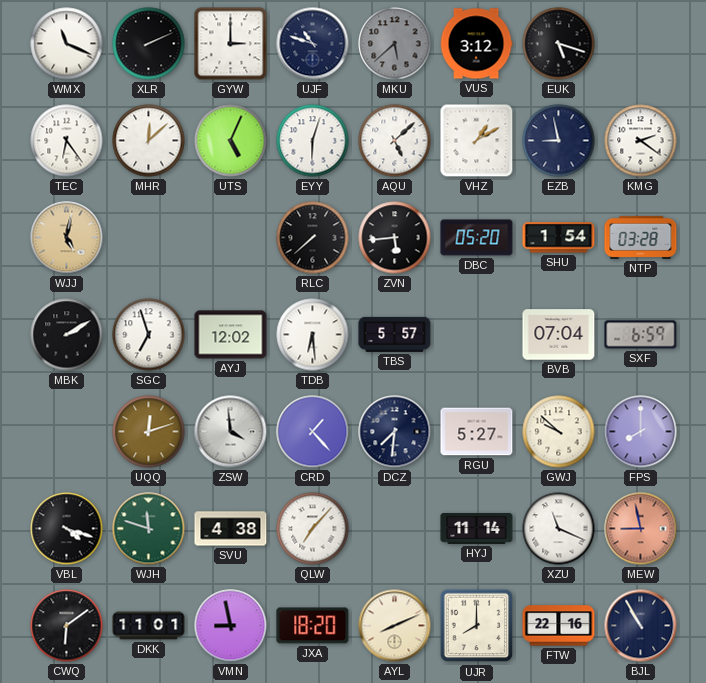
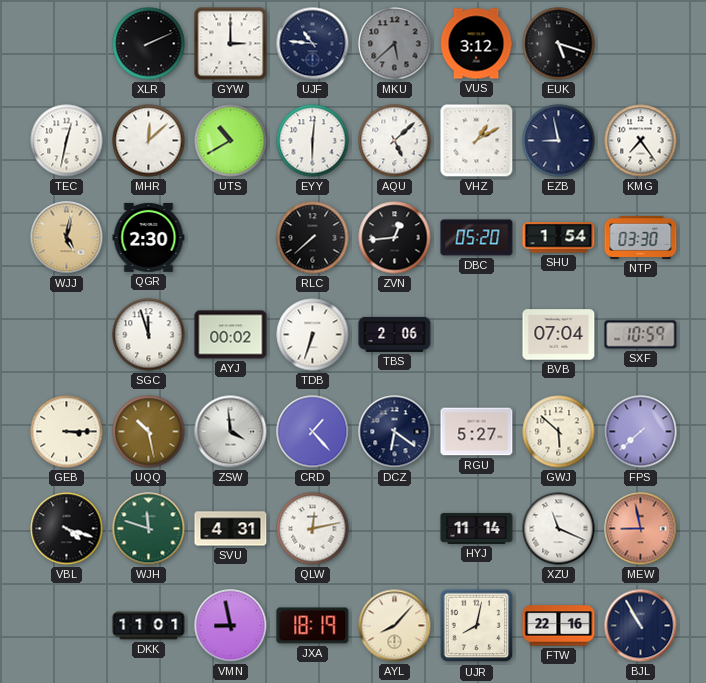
WMX: 11:19 -> none
UJF: 10:48 -> 10:46
TEC: 6:24 -> 12:32
UTS: 5:04 -> 10:40
EYY: 6:03 -> 6:01
KMG: 2:21 -> 7:24
QGR: none -> 2:30
ZVN: 5:44 -> 12:44
NTP: 03:28 -> 03:30
MBK: 2:10 -> none
SGC: 6:57 -> 11:57
AYJ: 12:02 -> 00:02
TDB: 6:29 -> 6:33
TBS: 5:57 -> 2:06
SXF: 6:59 -> 10:59
GEB: none -> 3:15
UQQ: 12:12 -> 10:28
DCZ: 7:31 -> 6:21
GWJ: 9:52 -> 5:52
FPS: 8:00 -> 7:38
SVU: 4:38 -> 4:31
QLW: 7:07 -> 12:13
CWQ: 6:09 -> none
JXA: 18:20 -> 18:19
AYL: 8:11 -> 8:07
UJR: 8:00 -> 8:02
